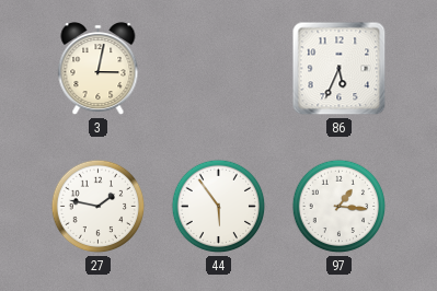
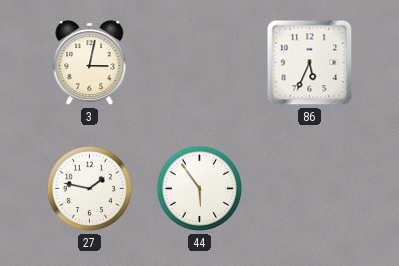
97: 1:16 -> none
